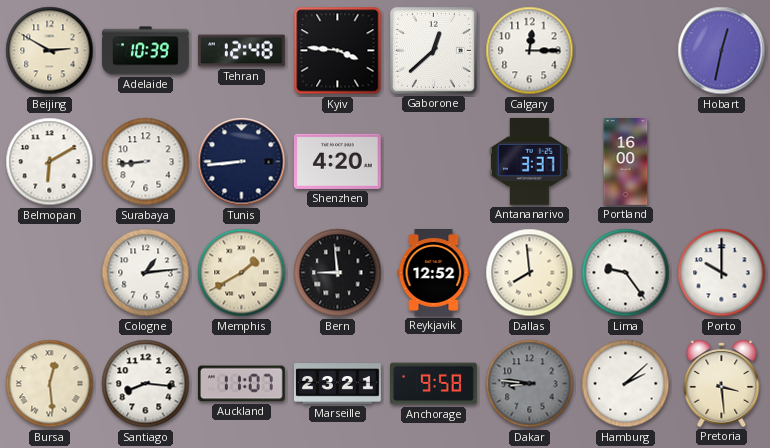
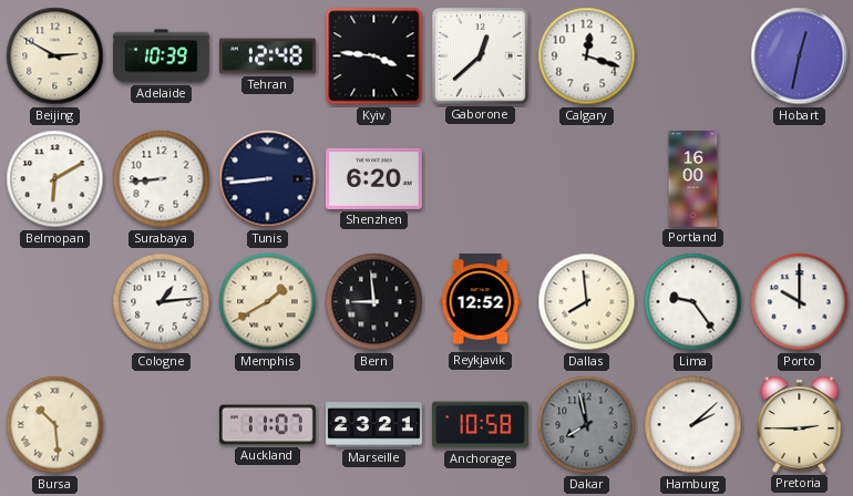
Calgary: 12:15 -> 12:18
Shenzhen: 4:20 -> 6:20
Antananarivo: 3:37 -> none
Bursa: 12:29 -> 10:29
Santiago: 8:16 -> none
Anchorage: 9:58 -> 10:58
Dakar: 8:46 -> 7:58
Pretoria: 3:29 -> 2:45
